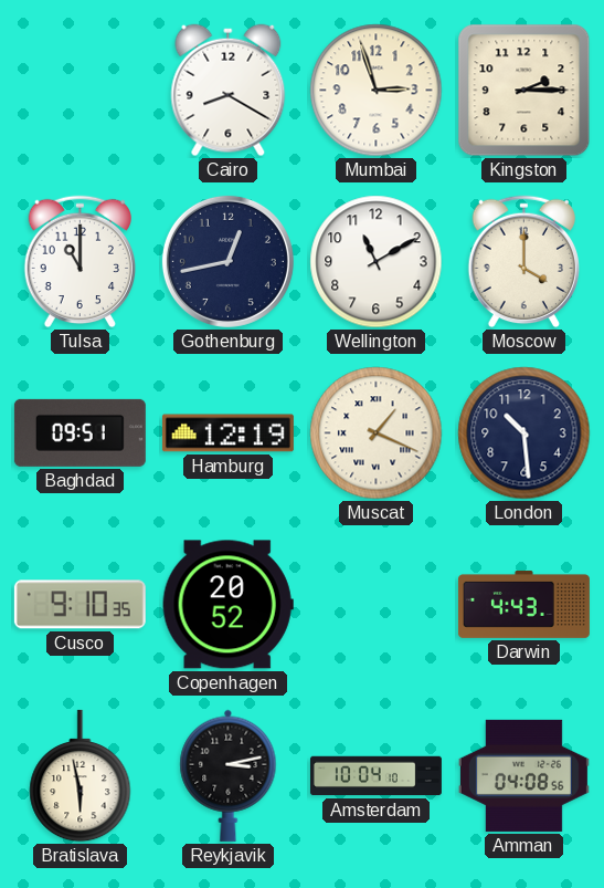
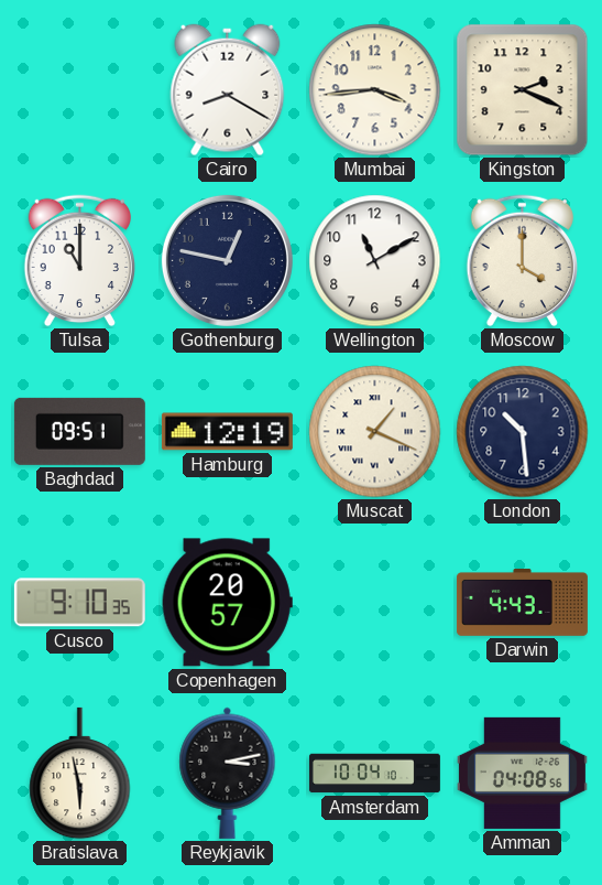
Mumbai: 2:57 -> 3:44
Kingston: 2:15 -> 2:19
Gothenburg: 12:43 -> 12:47
Copenhagen: 20:52 -> 20:57
